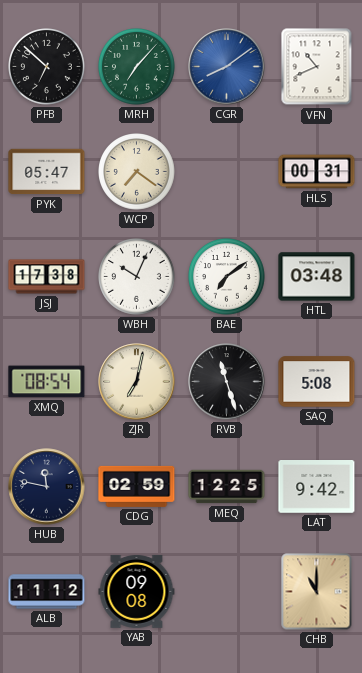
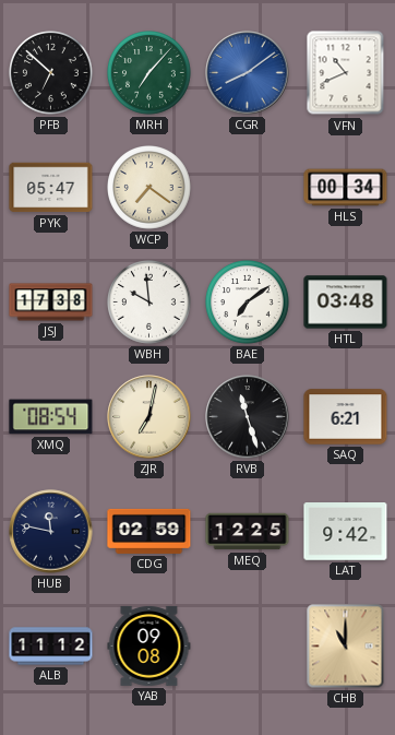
HLS: 00:31 -> 00:34
WBH: 10:04 -> 9:59
SAQ: 5:08 -> 6:21
